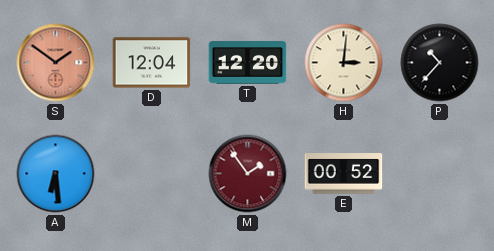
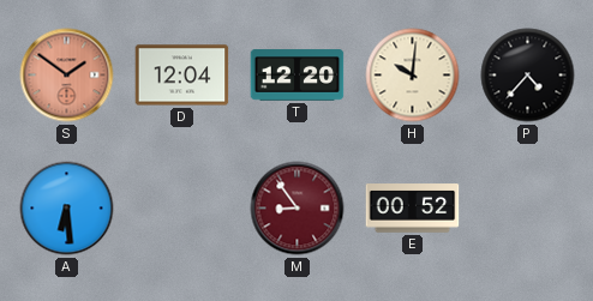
H: 3:01 -> 10:01
P: 10:37 -> 4:37
M: 1:54 -> 8:54
